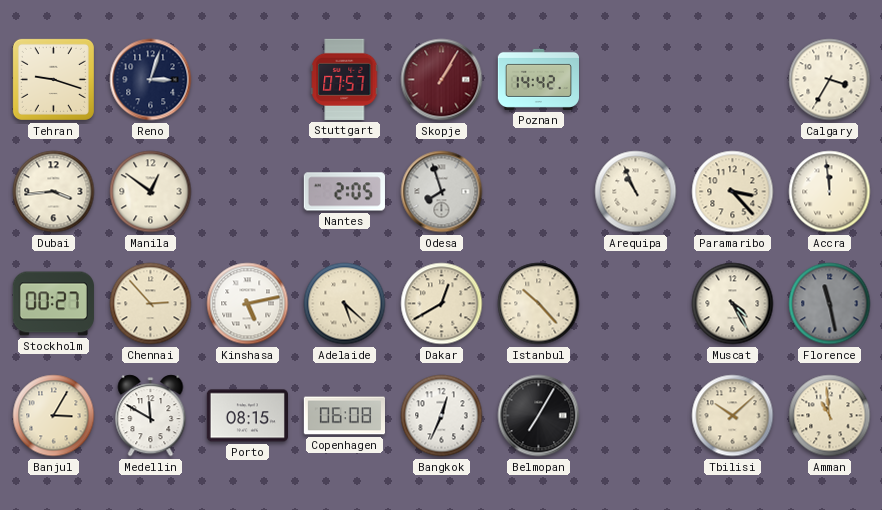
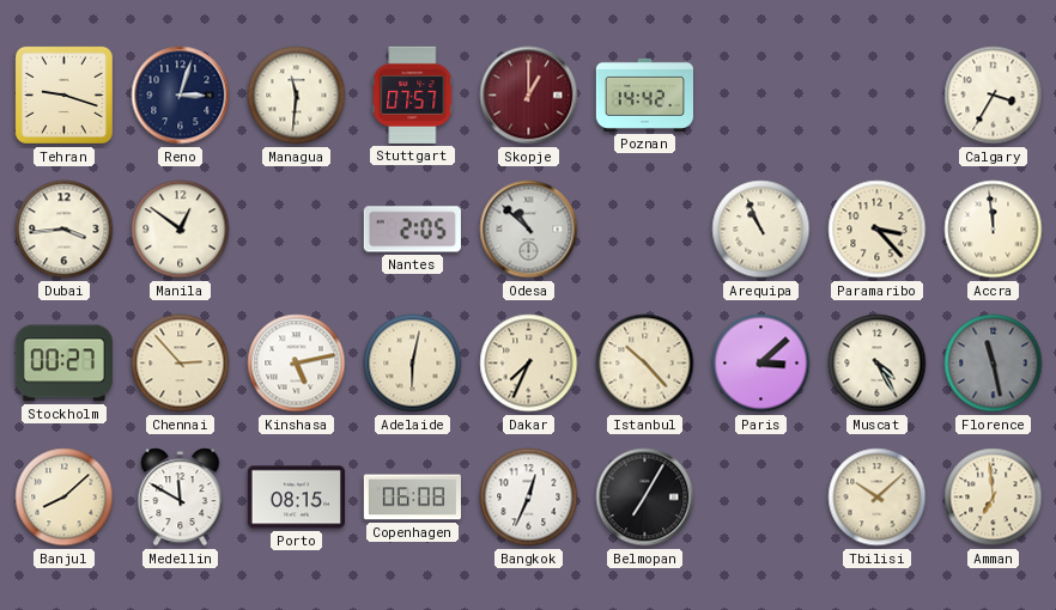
Managua: none -> 11:31
Skopje: 1:05 -> 1:00
Odesa: 7:57 -> 10:52
Adelaide: 5:22 -> 6:02
Dakar: 12:40 -> 7:34
Paris: none -> 3:08
Banjul: 3:05 -> 8:08
Amman: 10:59 -> 6:59
